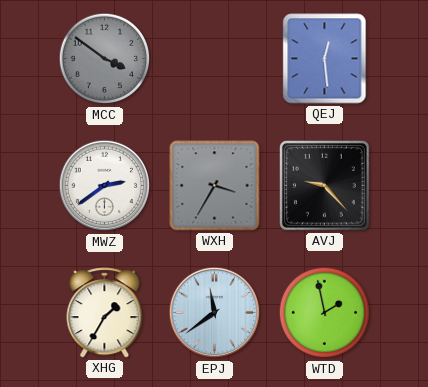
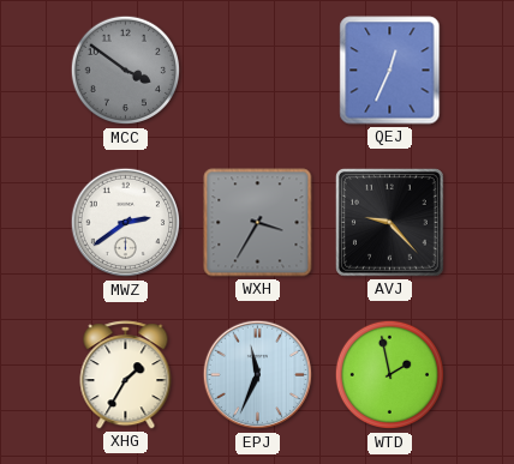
QEJ: 12:29 -> 12:34
EPJ: 11:39 -> 11:34
